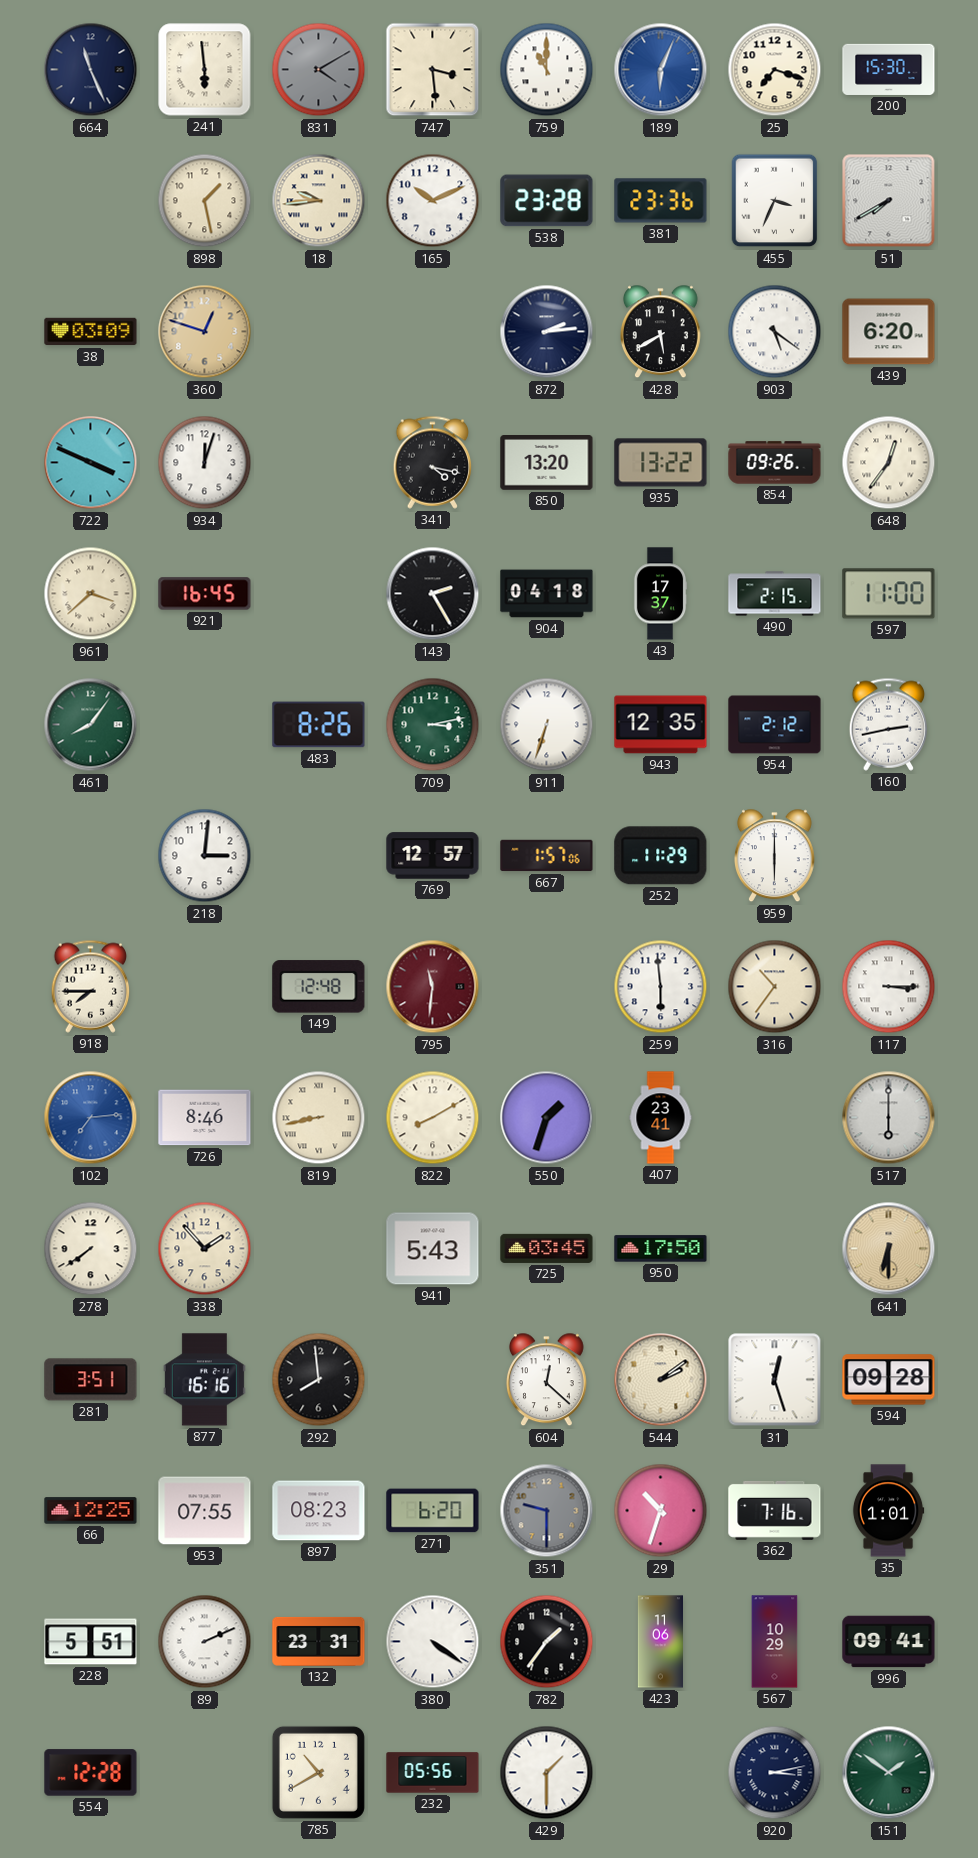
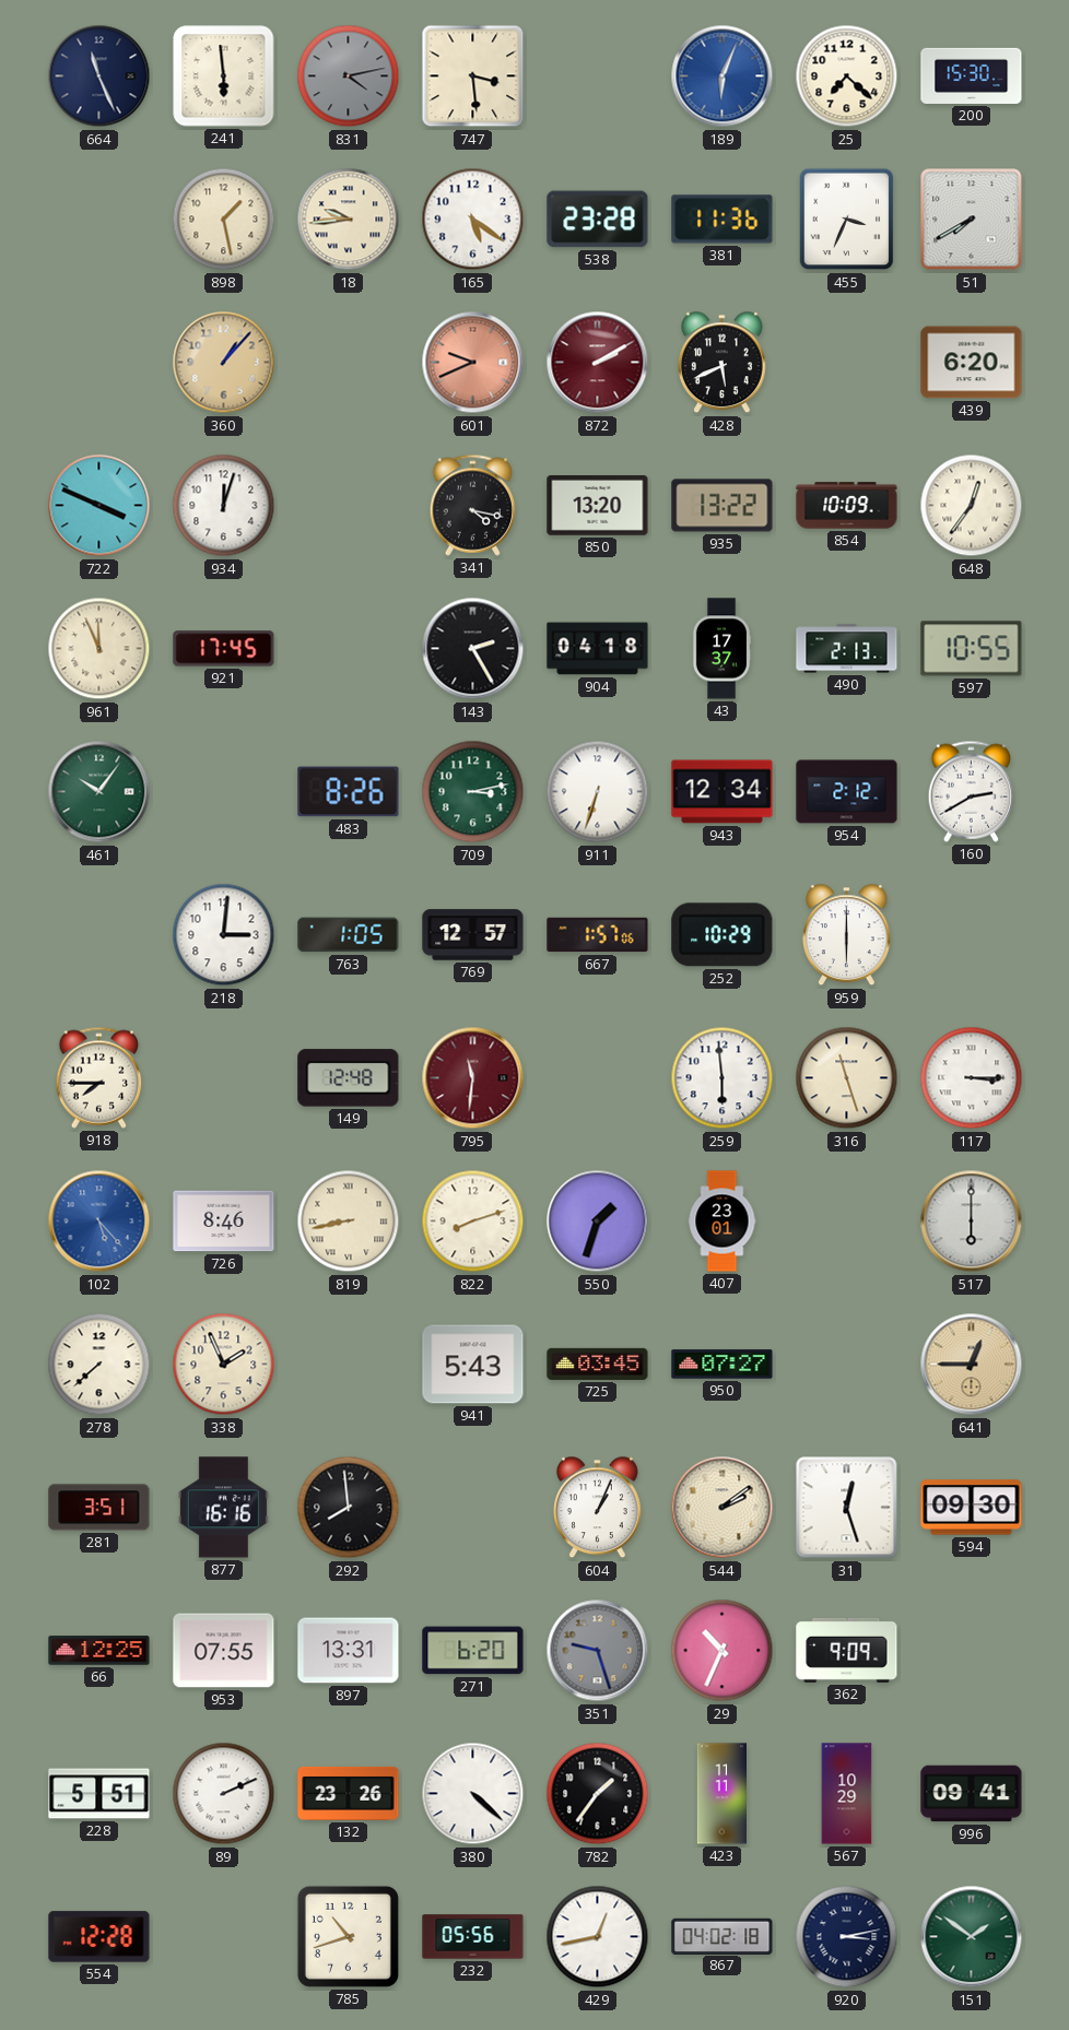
831: 4:10 -> 4:13
759: 11:00 -> none
25: 7:18 -> 7:22
165: 10:11 -> 5:21
381: 23:36 -> 11:36
38: 03:09 -> none
360: 12:48 -> 1:07
601: none -> 9:41
872: 2:14 -> 2:10
872 dial: navy -> burgundy
428: 5:40 -> 5:41
903: 5:21 -> none
854: 09:26 -> 10:09
961: 3:38 -> 11:56
921: 16:45 -> 17:45
490: 2:15 -> 2:13
597: 11:00 -> 10:55
461: 8:06 -> 10:06
943: 12:35 -> 12:34
160: 2:43 -> 2:40
763: none -> 1:05
252: 11:29 -> 10:29
316: 10:36 -> 11:27
102: 7:14 -> 5:23
822: 8:10 -> 8:12
407: 23:41 -> 23:01
278: 7:39 -> 7:38
338: 1:53 -> 1:56
950: 17:50 -> 07:27
641: 6:30 -> 12:45
604: 12:22 -> 1:04
594: 09:28 -> 09:30
897: 08:23 -> 13:31
351: 9:30 -> 9:27
29: 10:33 -> 10:34
362: 7:16 -> 9:09
35: 1:01 -> none
132: 23:31 -> 23:26
380: 4:21 -> 4:22
423: 11:06 -> 11:11
785: 10:40 -> 10:42
429: 1:30 -> 12:43
867: none -> 04:02
